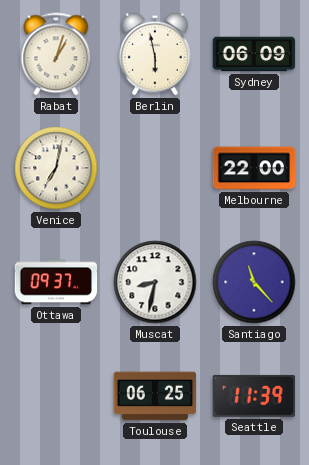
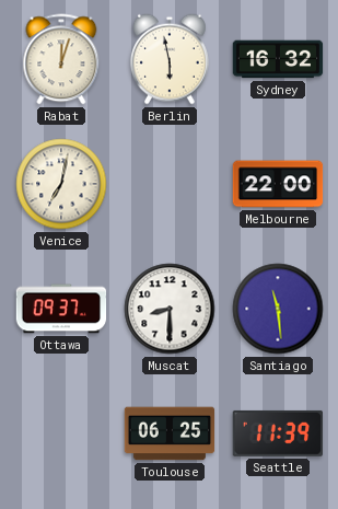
Rabat: 1:03 -> 12:03
Sydney: 06:09 -> 16:32
Muscat: 8:32 -> 8:30
Santiago: 11:23 -> 11:29
